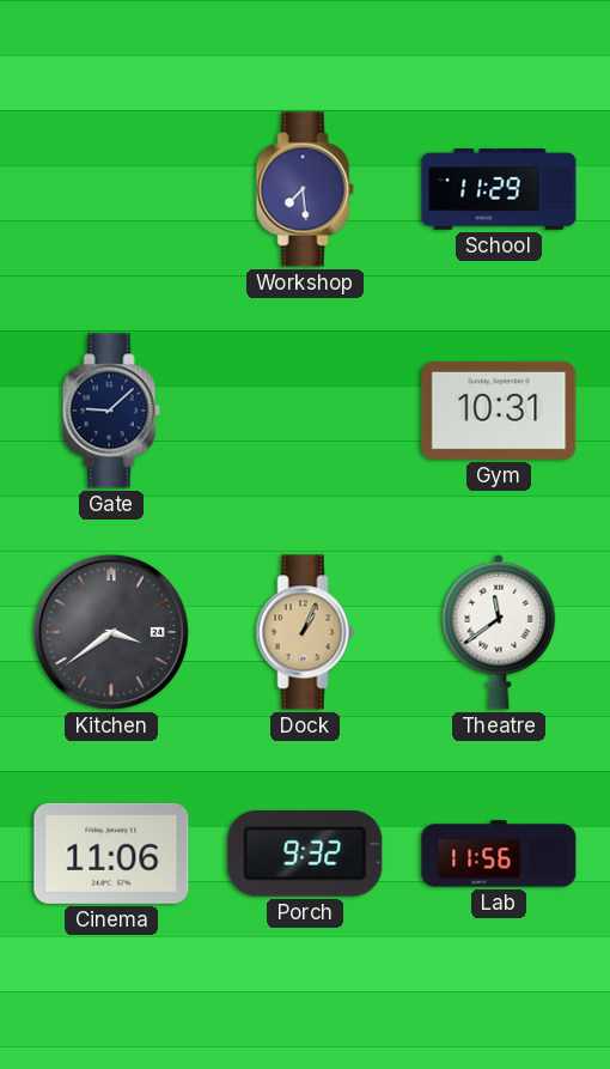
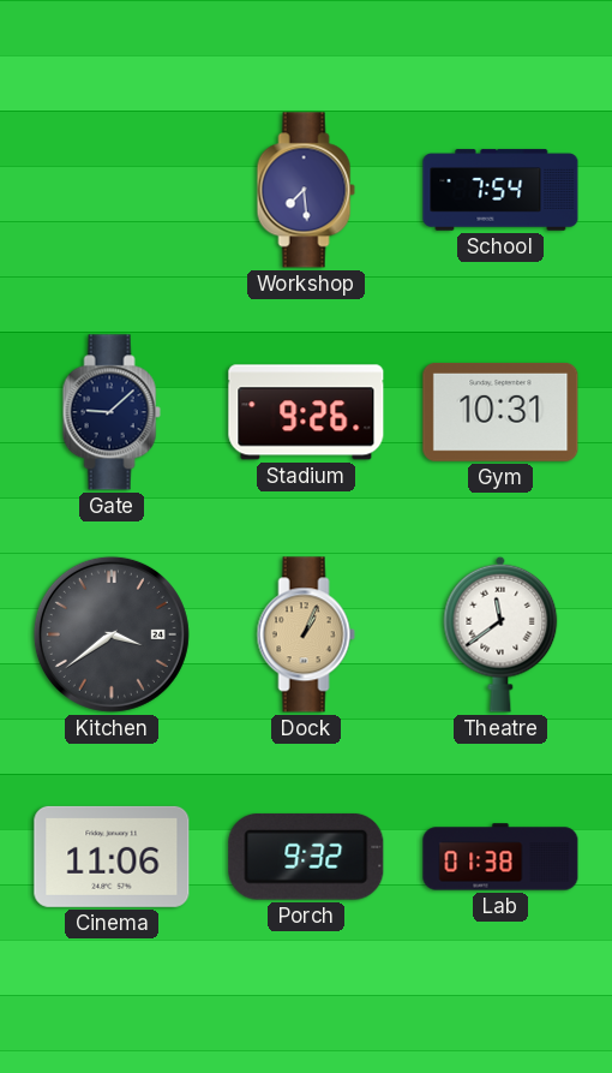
School: 11:29 -> 7:54
Stadium: none -> 9:26
Lab: 11:56 -> 01:38
